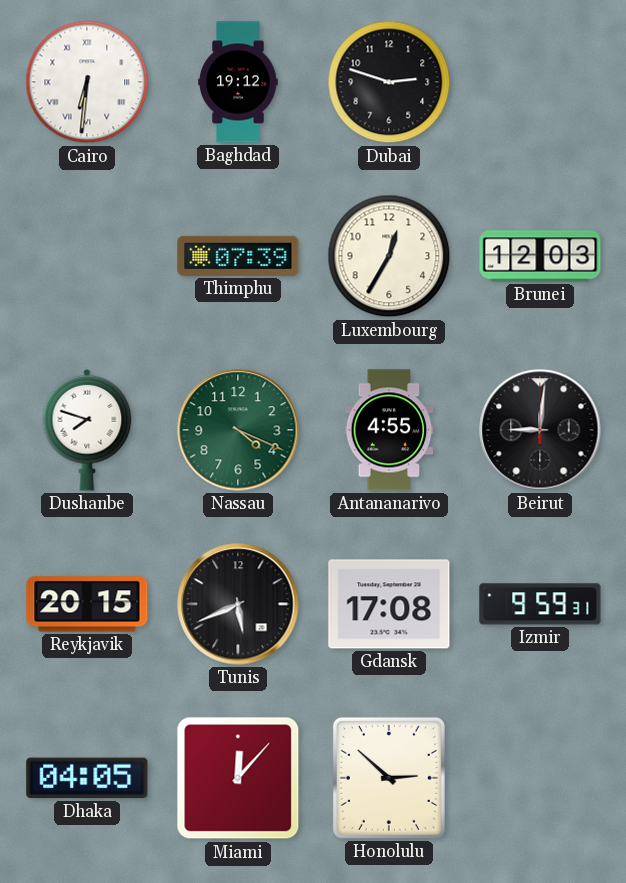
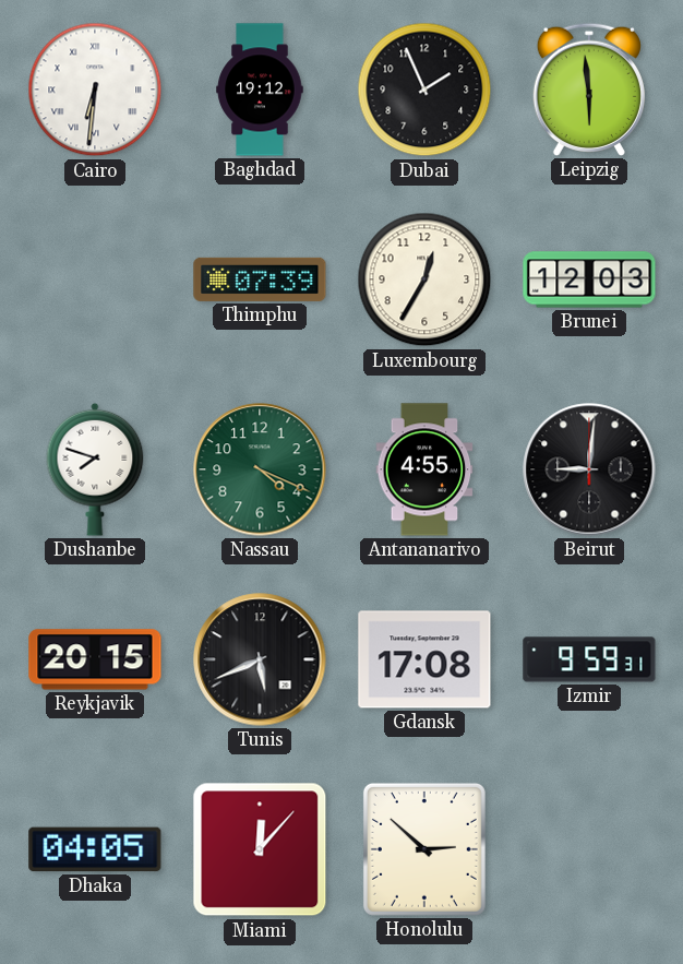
Dubai: 2:48 -> 1:56
Leipzig: none -> 5:59
